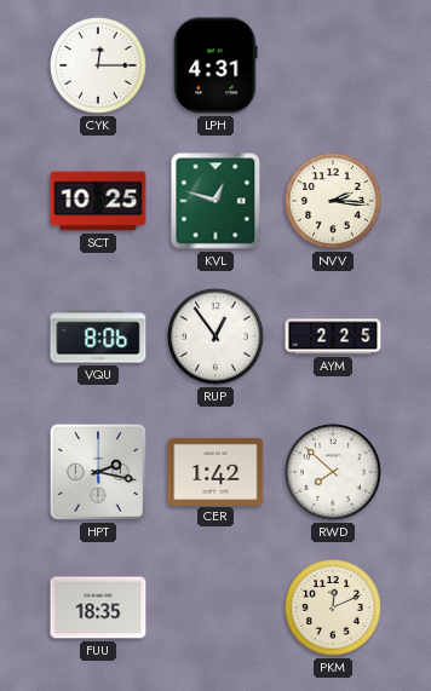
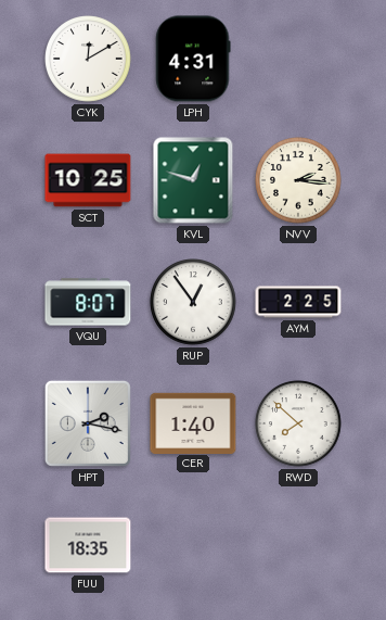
CYK: 12:15 -> 12:10
VQU: 8:06 -> 8:07
CER: 1:42 -> 1:40
PKM: 12:11 -> none
